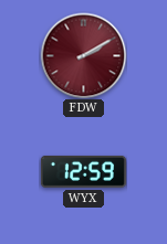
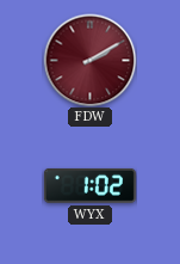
WYX: 12:59 -> 1:02
